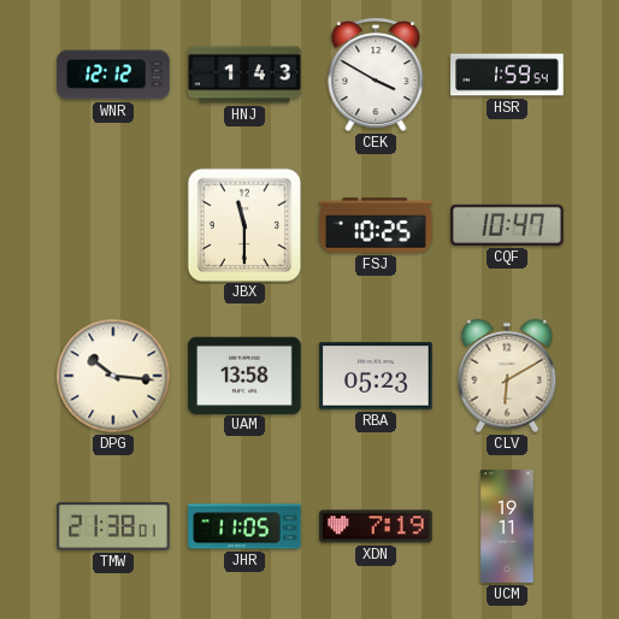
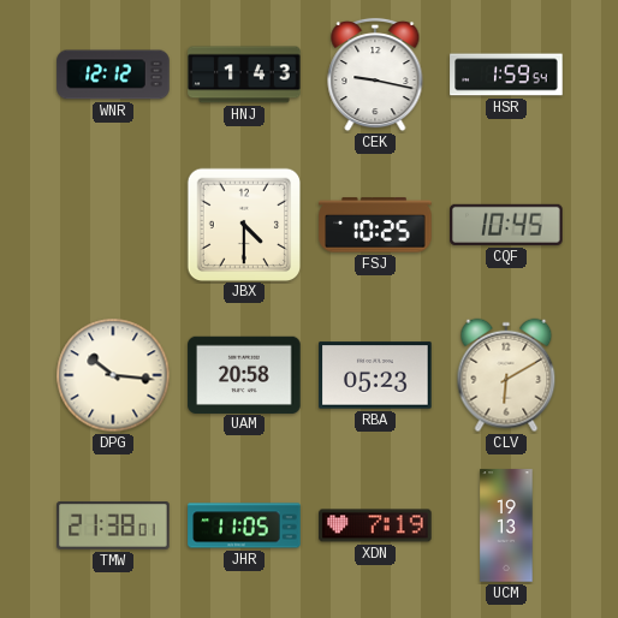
CEK: 3:50 -> 9:17
JBX: 11:30 -> 4:30
CQF: 10:47 -> 10:45
UAM: 13:58 -> 20:58
UCM: 19:11 -> 19:13
